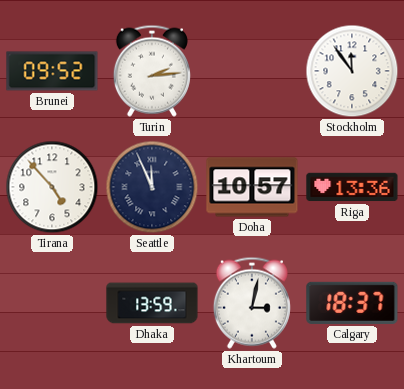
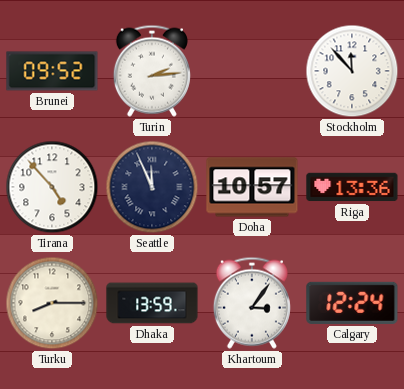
Stockholm: 11:54 -> 11:53
Turku: none -> 8:15
Khartoum: 3:02 -> 3:06
Calgary: 18:37 -> 12:24
